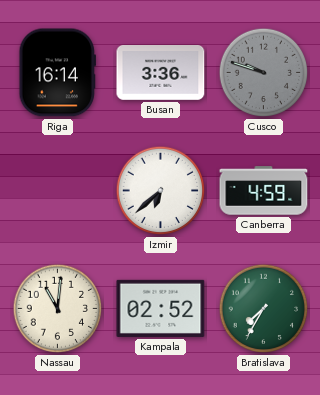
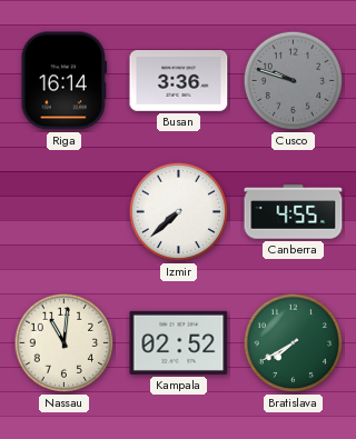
Izmir: 6:38 -> 7:38
Canberra: 4:59 -> 4:55
Bratislava: 7:35 -> 7:40
